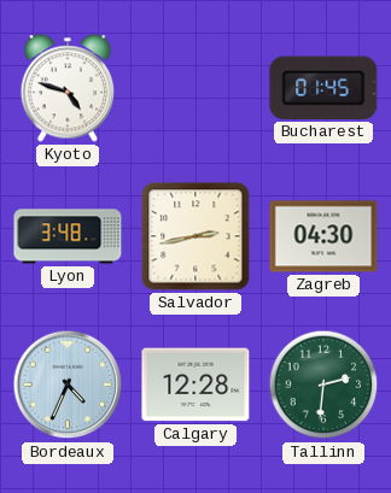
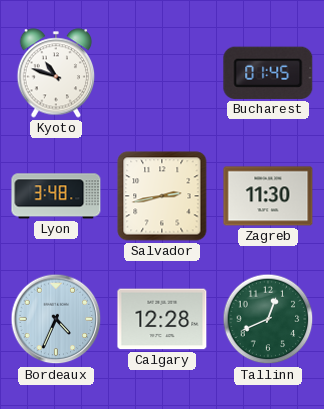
Kyoto: 4:48 -> 10:48
Zagreb: 04:30 -> 11:30
Tallinn: 2:31 -> 12:41
